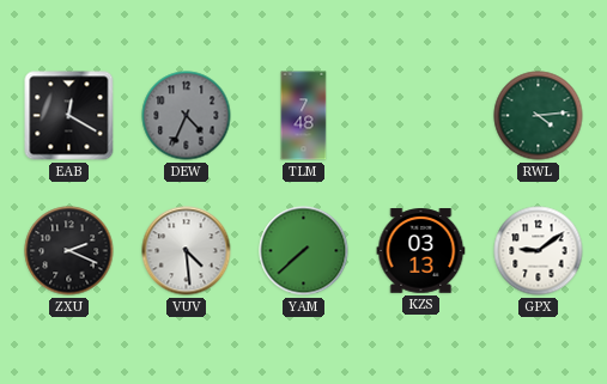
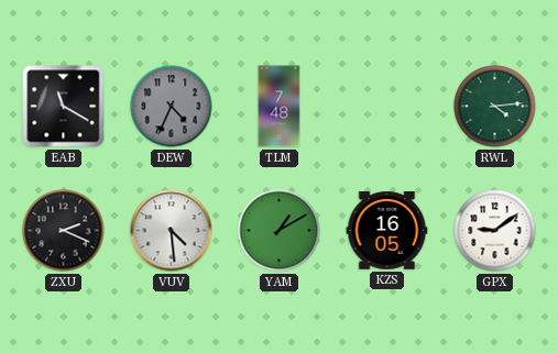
EAB: 12:20 -> 11:20
YAM: 7:38 -> 1:10
KZS: 03:13 -> 16:05
